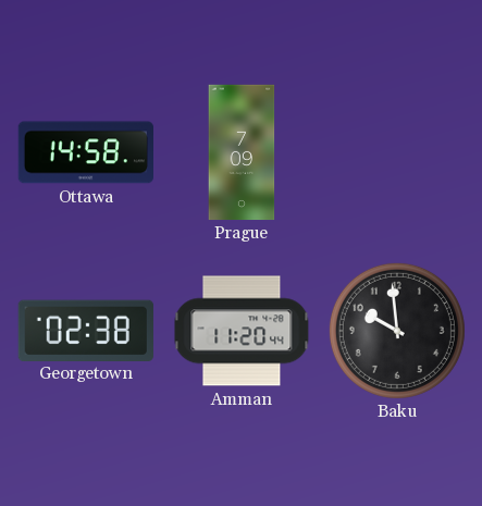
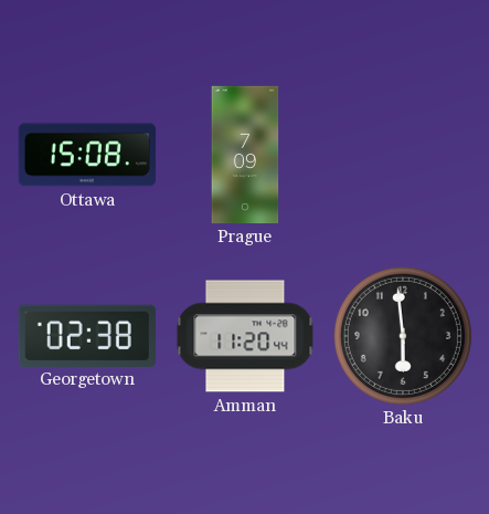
Ottawa: 14:58 -> 15:08
Baku: 9:59 -> 5:59
